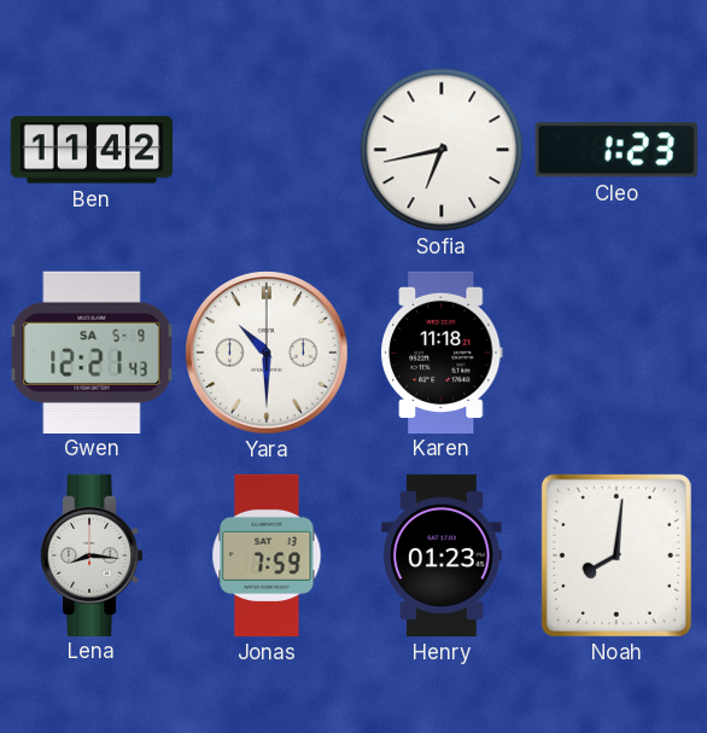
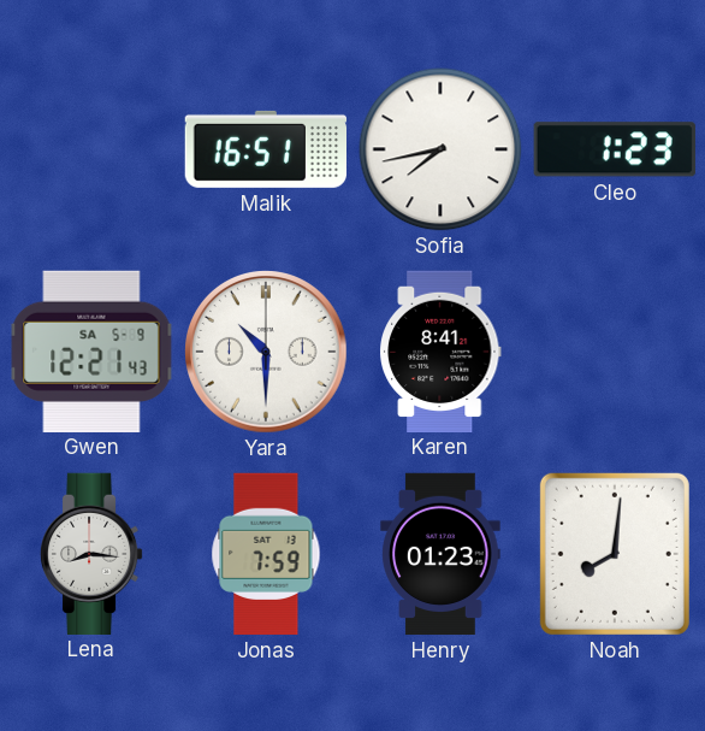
Ben: 11:42 -> none
Malik: none -> 16:51
Sofia: 6:43 -> 7:43
Karen: 11:18 -> 8:41
